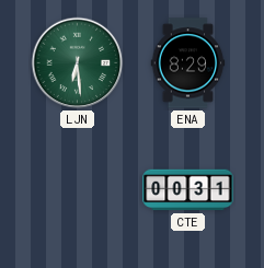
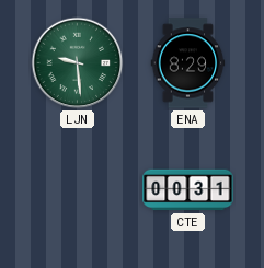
LJN: 6:29 -> 9:29
